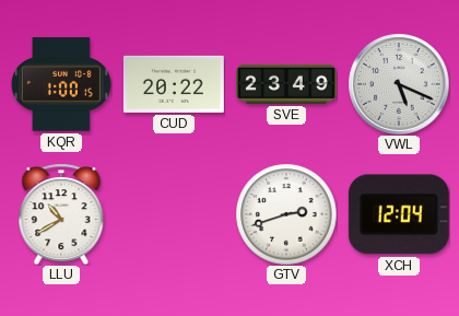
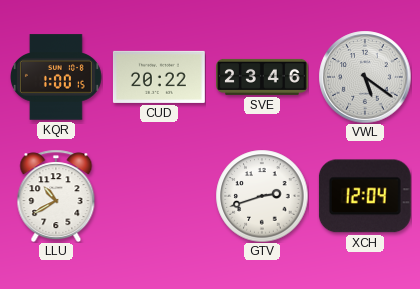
SVE: 23:49 -> 23:46
VWL: 5:19 -> 5:21
